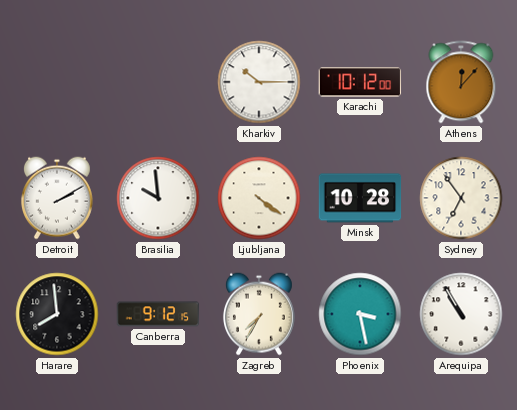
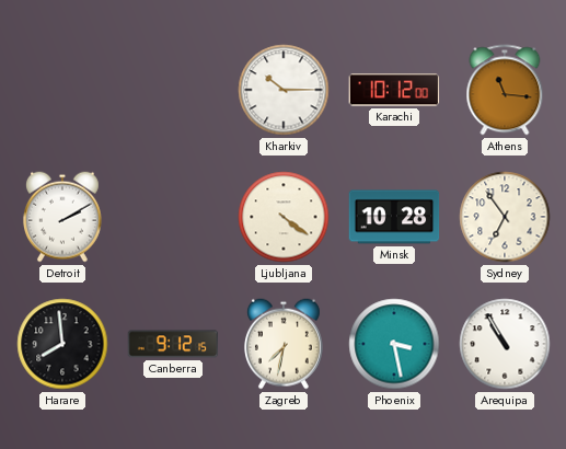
Athens: 12:07 -> 11:16
Brasilia: 9:59 -> none
Zagreb: 7:35 -> 7:32
